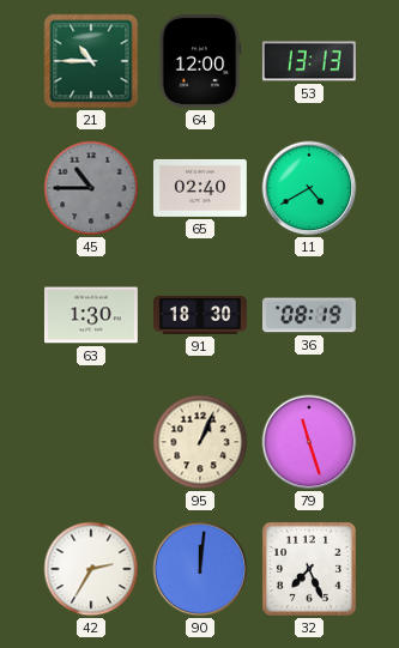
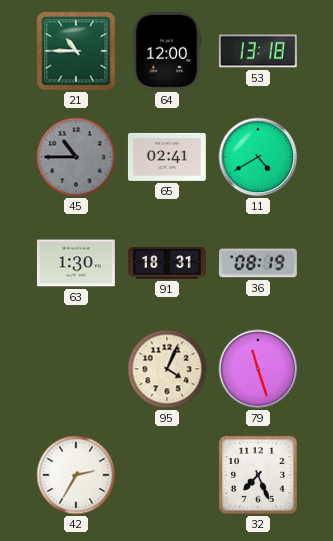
53: 13:13 -> 13:18
65: 02:40 -> 02:41
91: 18:30 -> 18:31
95: 1:04 -> 4:04
90: 12:01 -> none
